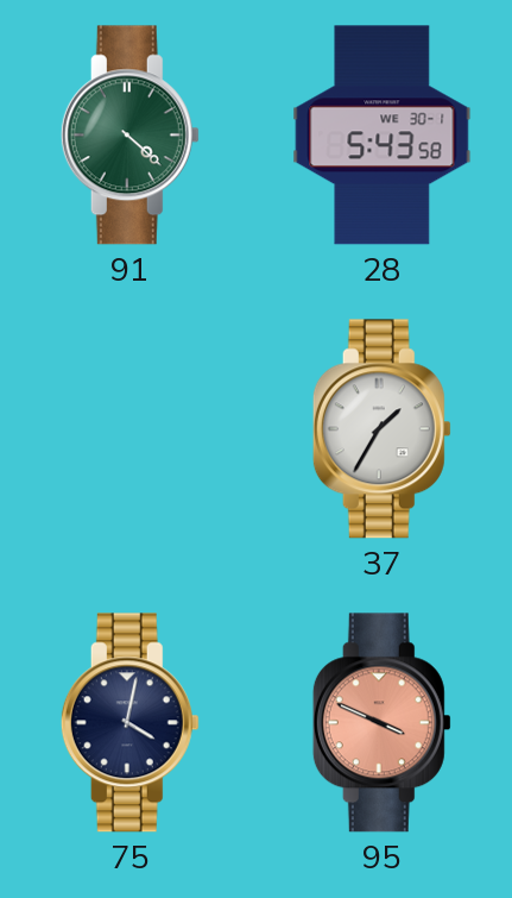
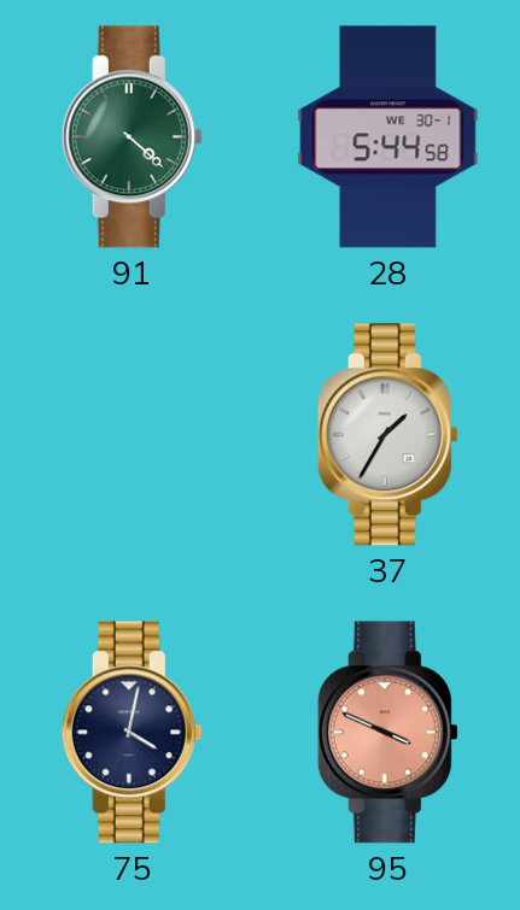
28: 5:43 -> 5:44
